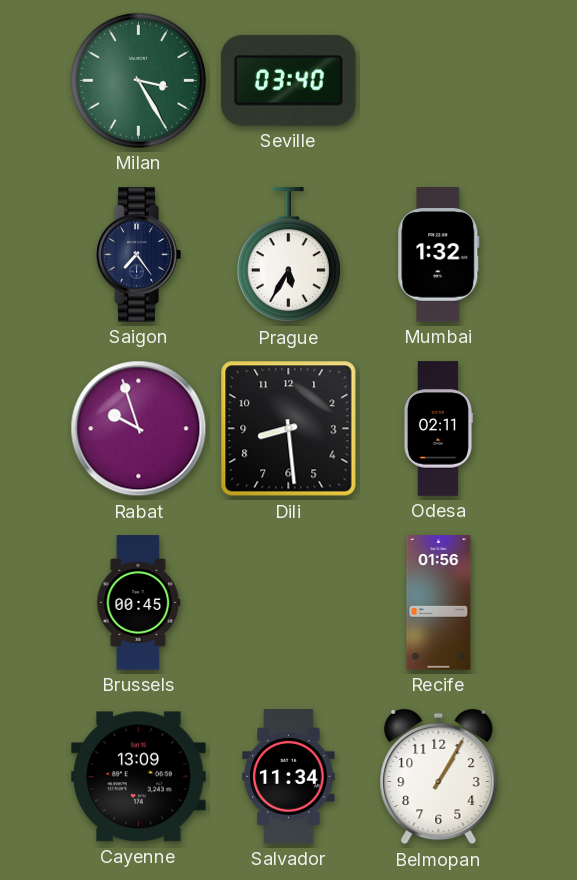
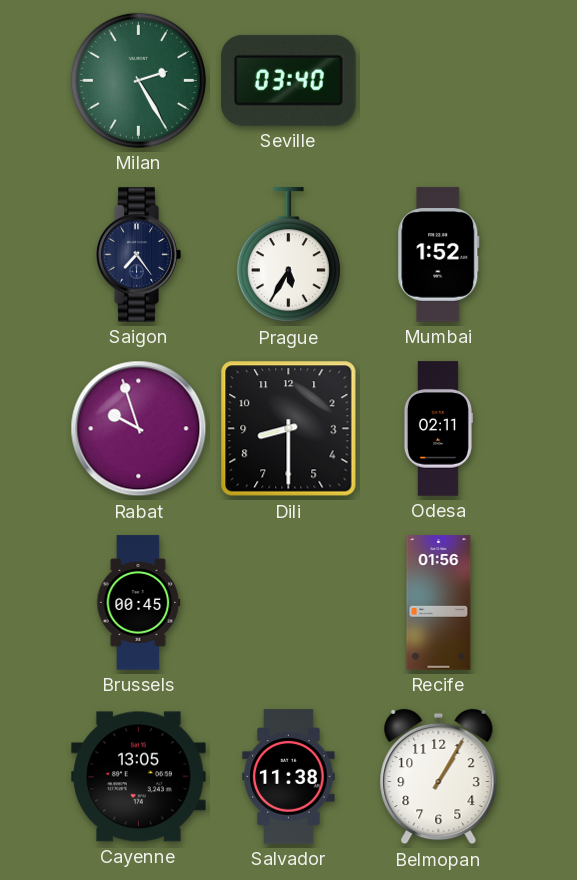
Milan: 3:25 -> 2:25
Mumbai: 1:32 -> 1:52
Dili: 8:29 -> 8:30
Cayenne: 13:09 -> 13:05
Salvador: 11:34 -> 11:38
